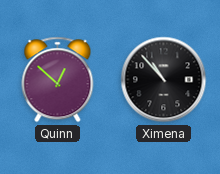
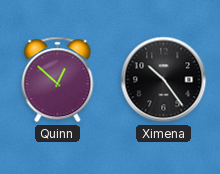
Ximena: 10:53 -> 10:24
